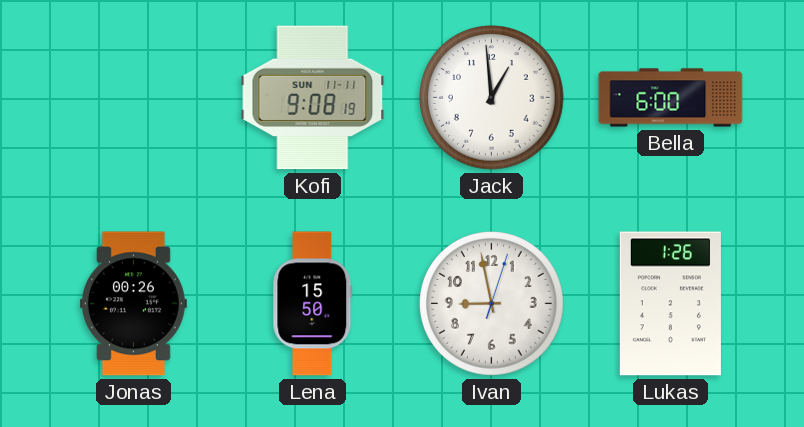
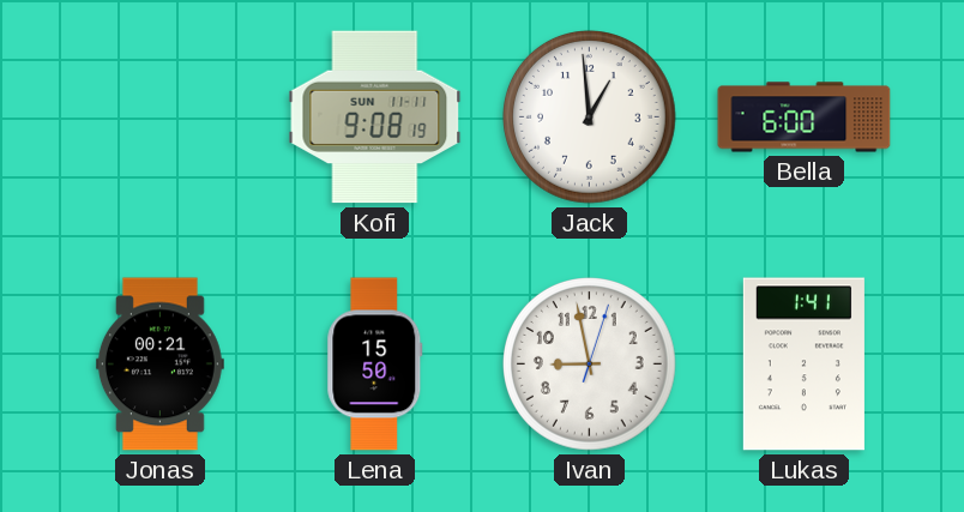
Jonas: 00:26 -> 00:21
Lukas: 1:26 -> 1:41
